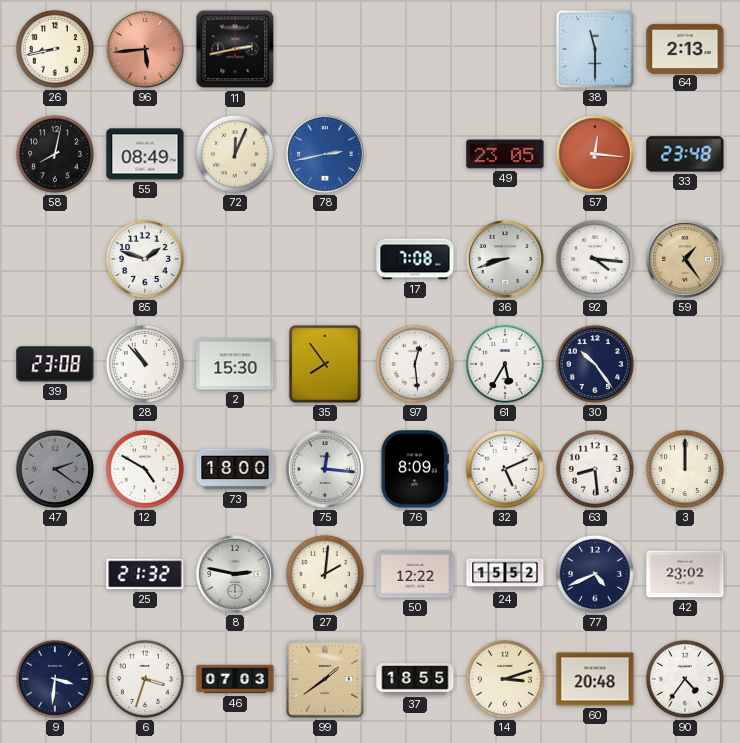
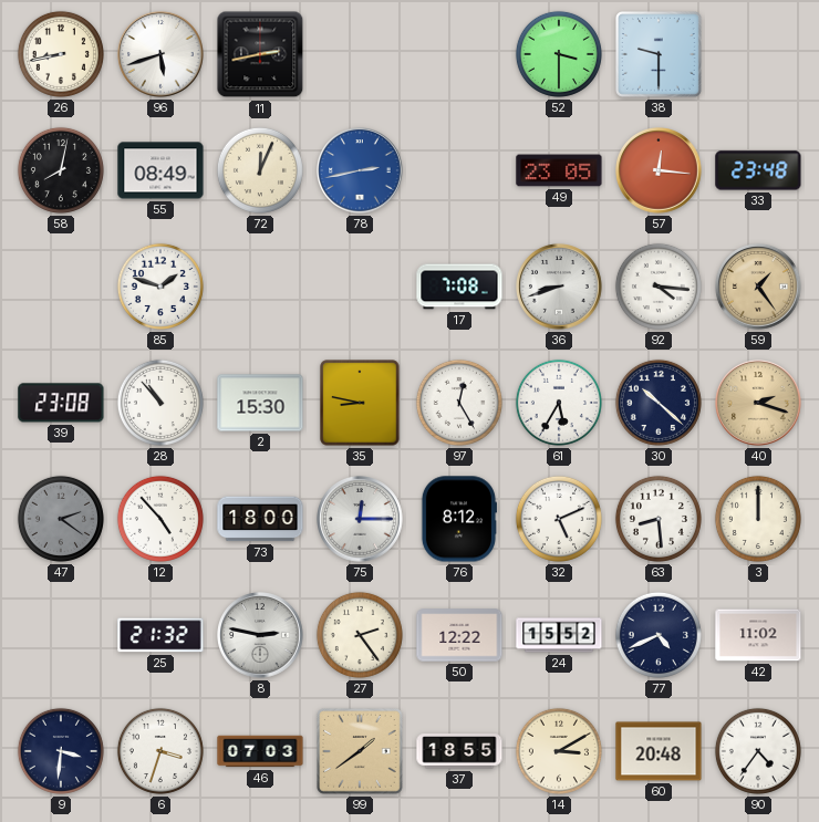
96: 5:44 -> 5:42
96 dial: salmon -> white
52: none -> 3:30
38: 11:30 -> 9:30
64: 2:13 -> none
35: 7:54 -> 8:47
97: 12:29 -> 12:25
30: 10:24 -> 10:22
40: none -> 2:18
12: 4:50 -> 4:53
75: 12:16 -> 12:15
76: 8:09 -> 8:12
27: 2:01 -> 2:24
42: 23:02 -> 11:02
14: 3:12 -> 3:10
